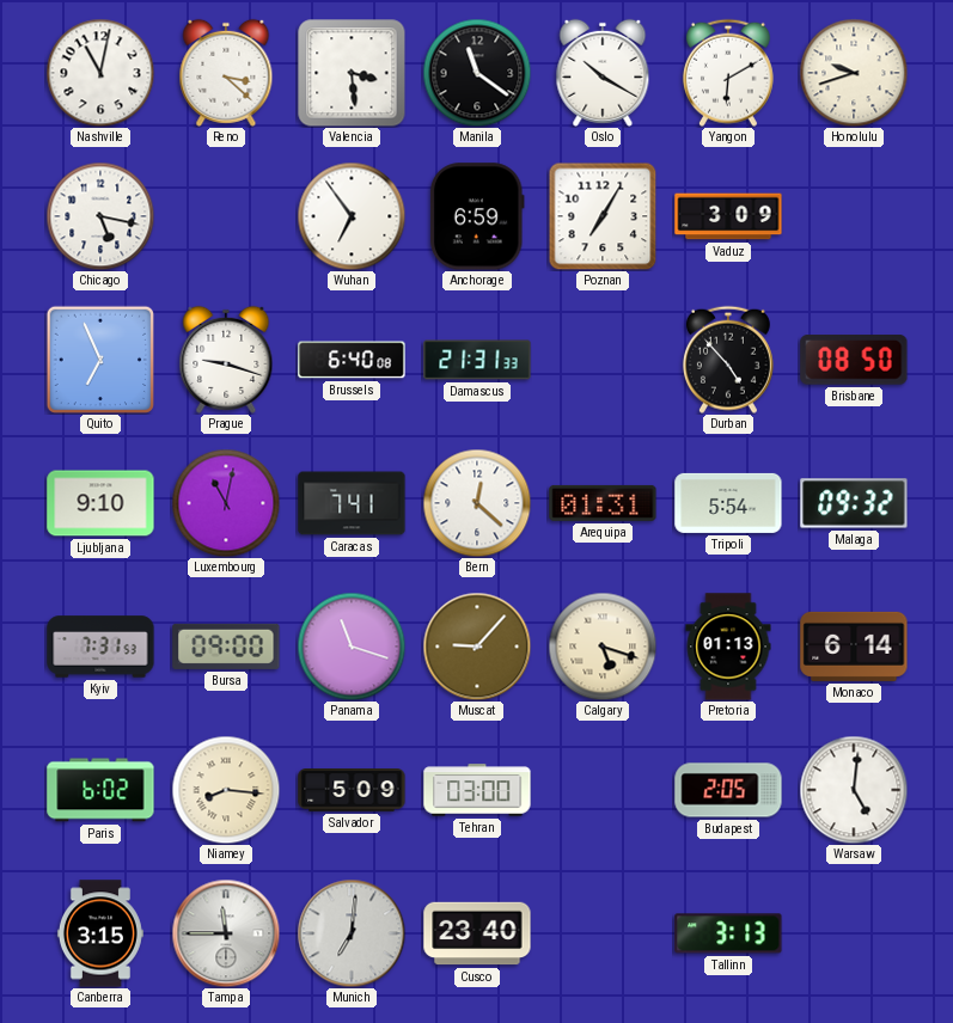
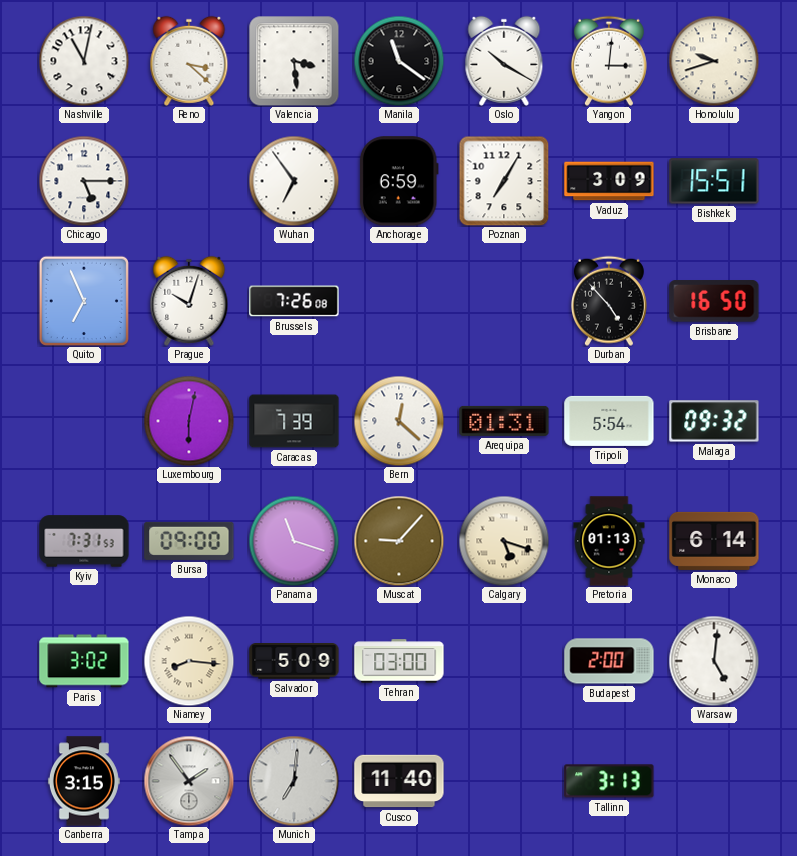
Yangon: 6:10 -> 3:01
Chicago: 5:17 -> 5:15
Bishkek: none -> 15:51
Prague: 9:18 -> 10:03
Brussels: 6:40 -> 7:26
Damascus: 21:31 -> none
Brisbane: 08:50 -> 16:50
Ljubljana: 9:10 -> none
Luxembourg: 11:02 -> 6:02
Caracas: 7:41 -> 7:39
Paris: 6:02 -> 3:02
Budapest: 2:05 -> 2:00
Tampa: 11:45 -> 1:54
Cusco: 23:40 -> 11:40
